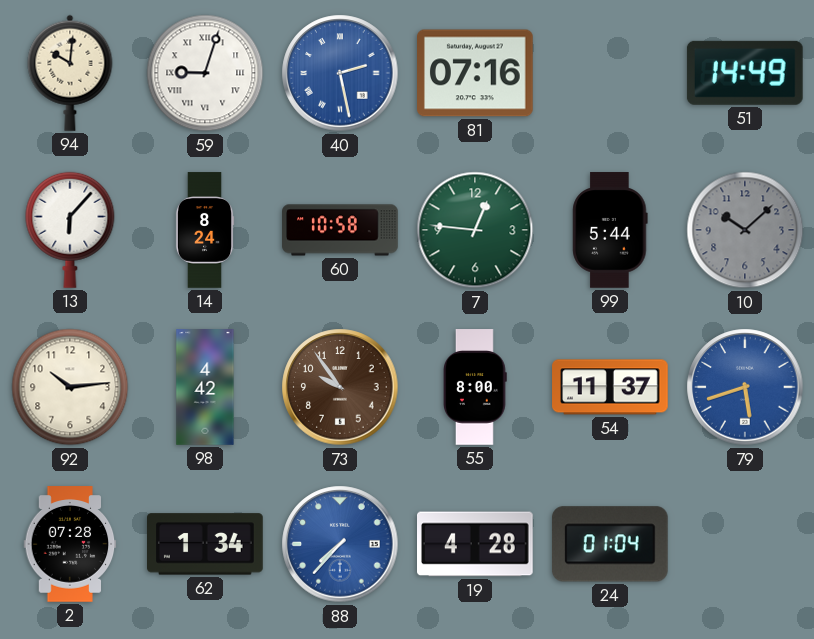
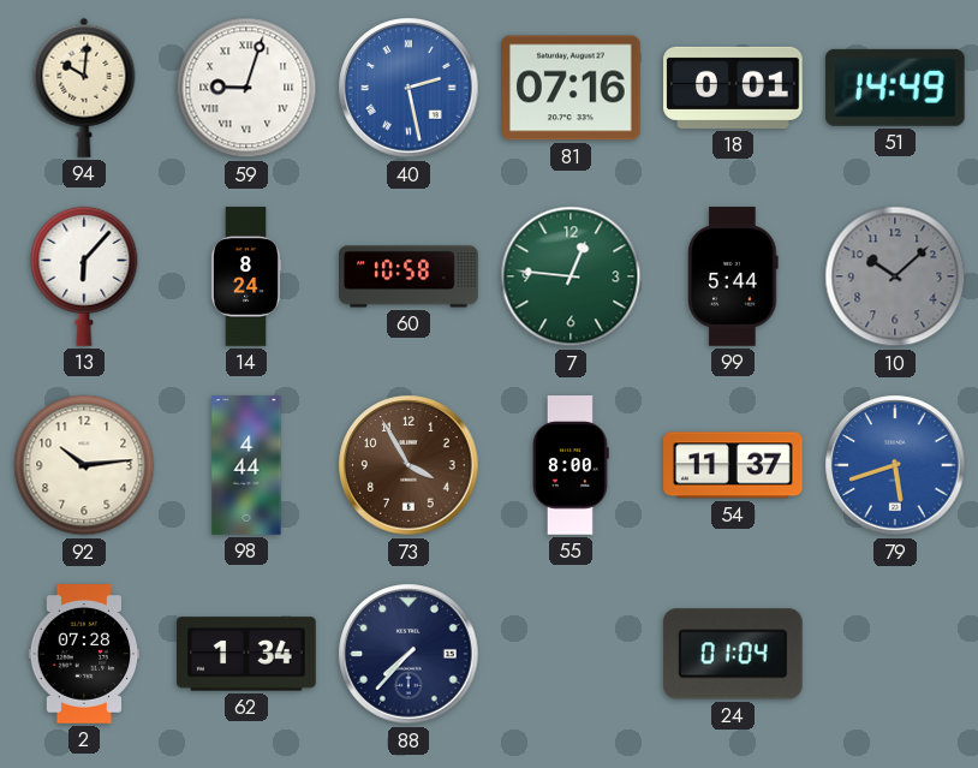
18: none -> 0:01
98: 4:42 -> 4:44
73: 9:54 -> 3:55
88 dial: blue -> navy
19: 4:28 -> none
